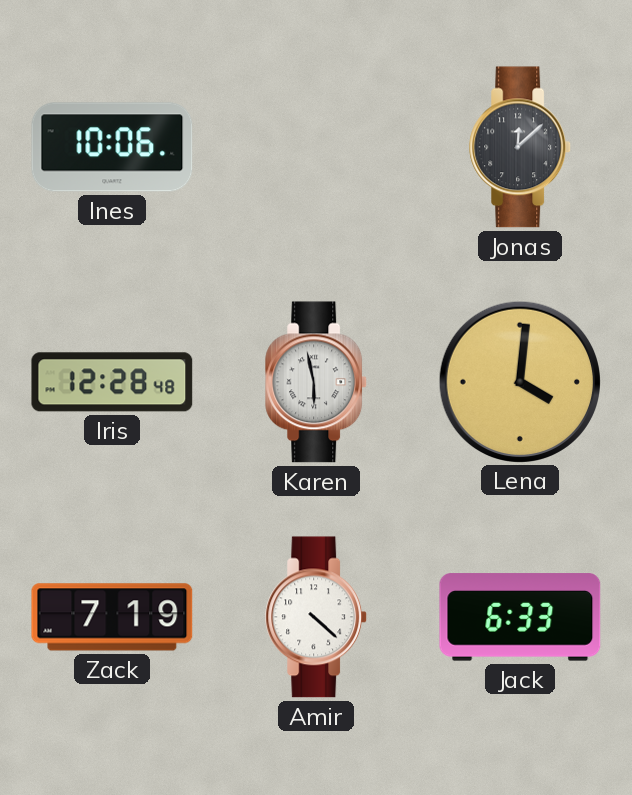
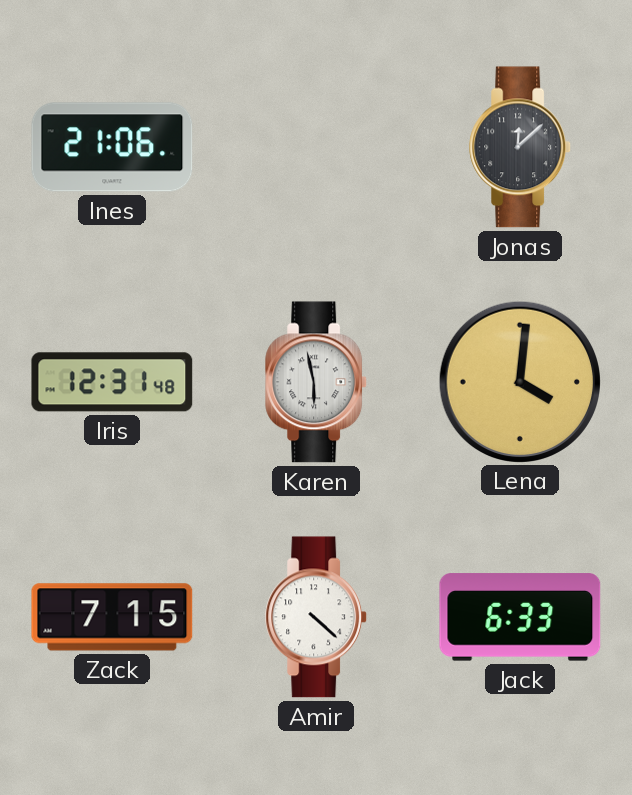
Ines: 10:06 -> 21:06
Iris: 12:28 -> 12:31
Zack: 7:19 -> 7:15
